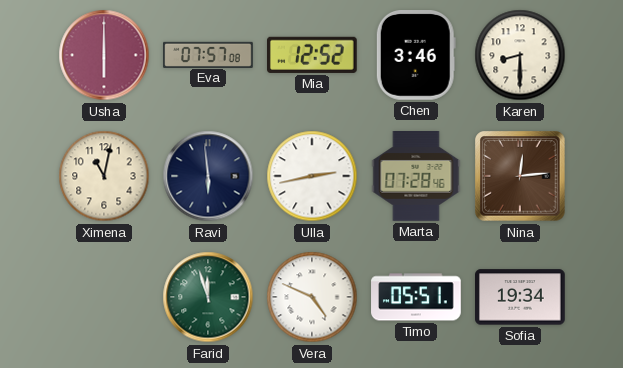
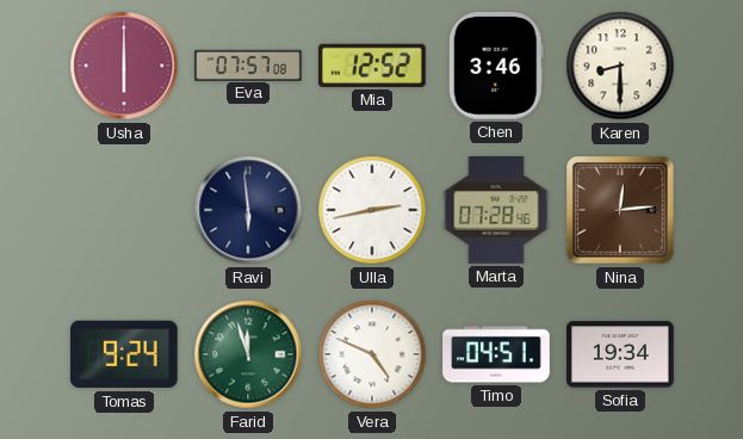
Ximena: 11:02 -> none
Tomas: none -> 9:24
Timo: 05:51 -> 04:51
